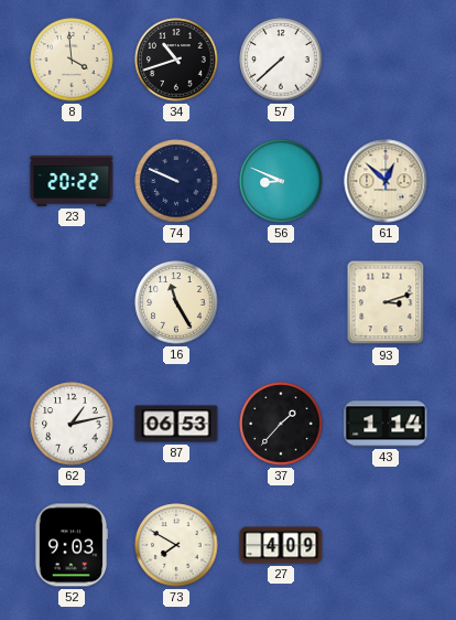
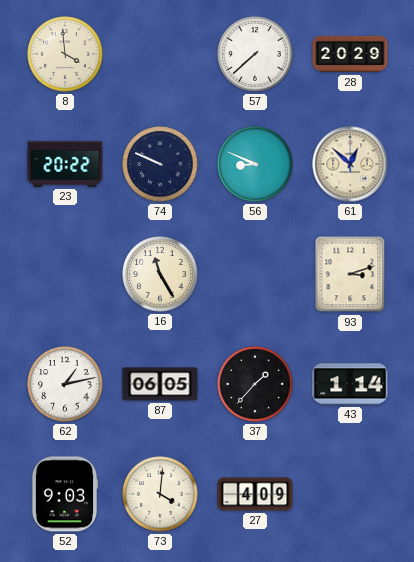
34: 10:42 -> none
28: none -> 20:29
87: 06:53 -> 06:05
73: 7:50 -> 4:01
